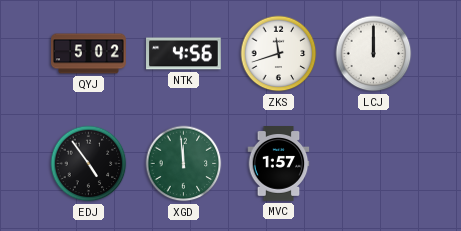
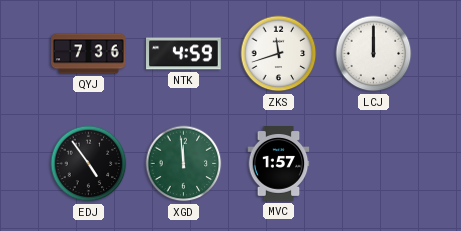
QYJ: 5:02 -> 7:36
NTK: 4:56 -> 4:59
